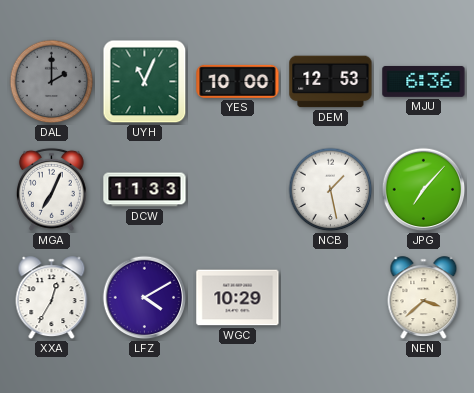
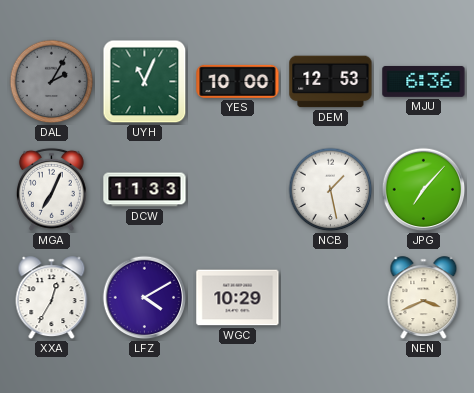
DAL: 2:00 -> 2:05
NEN: 3:38 -> 3:41
